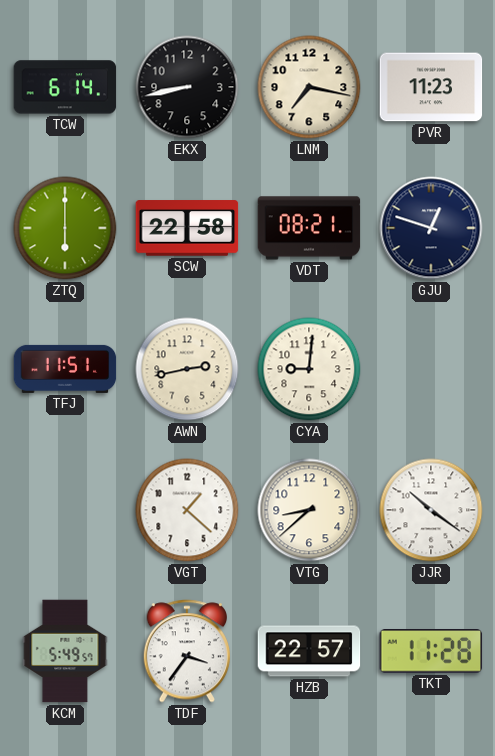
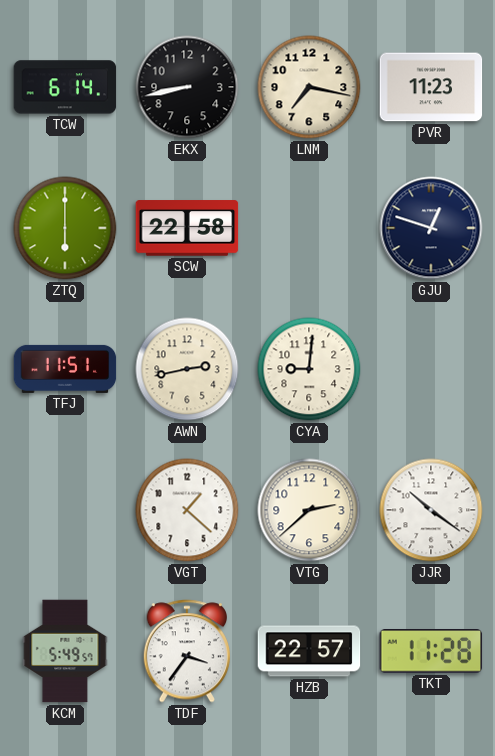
VDT: 08:21 -> none
VTG: 8:38 -> 2:38
